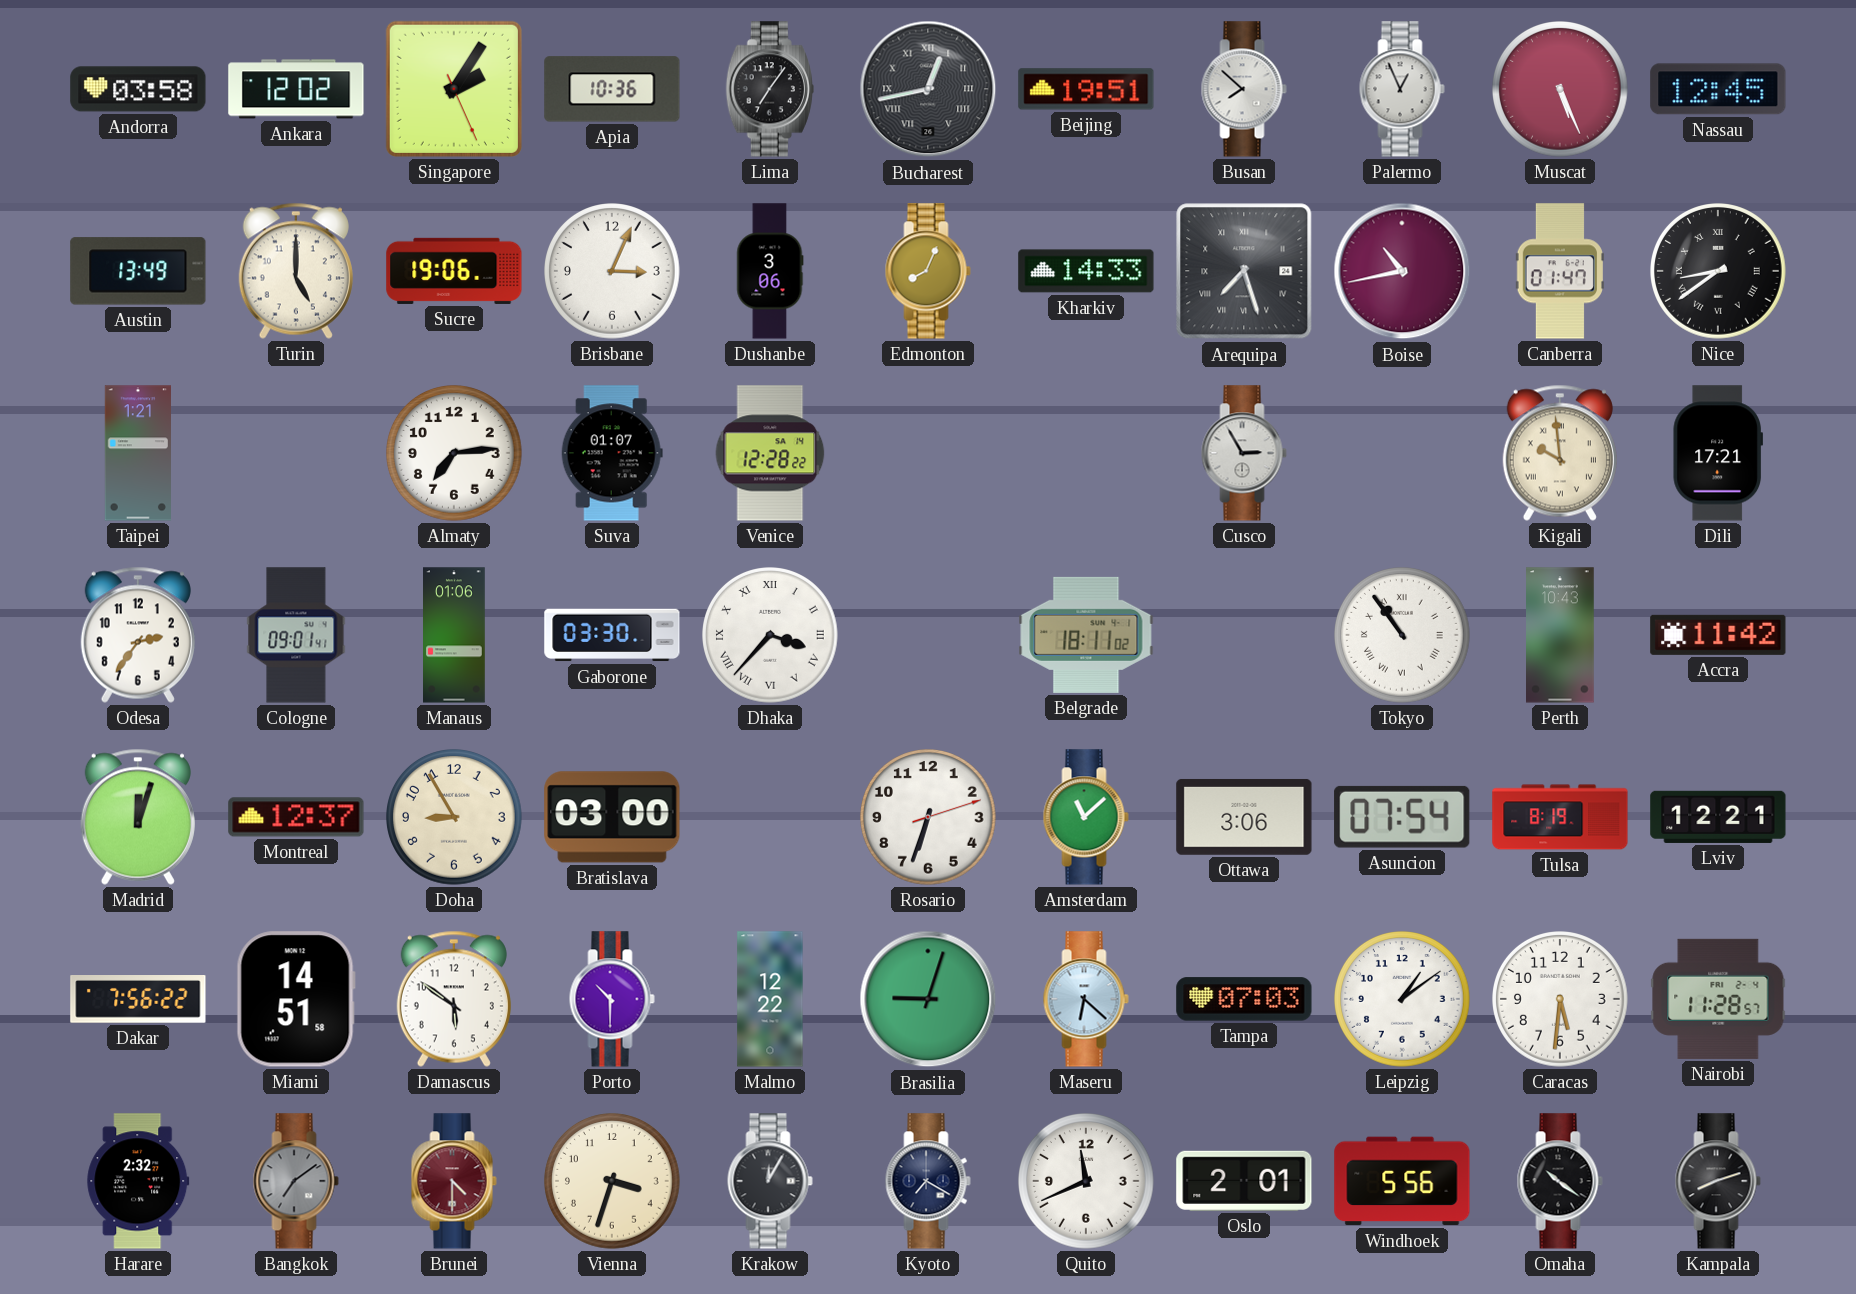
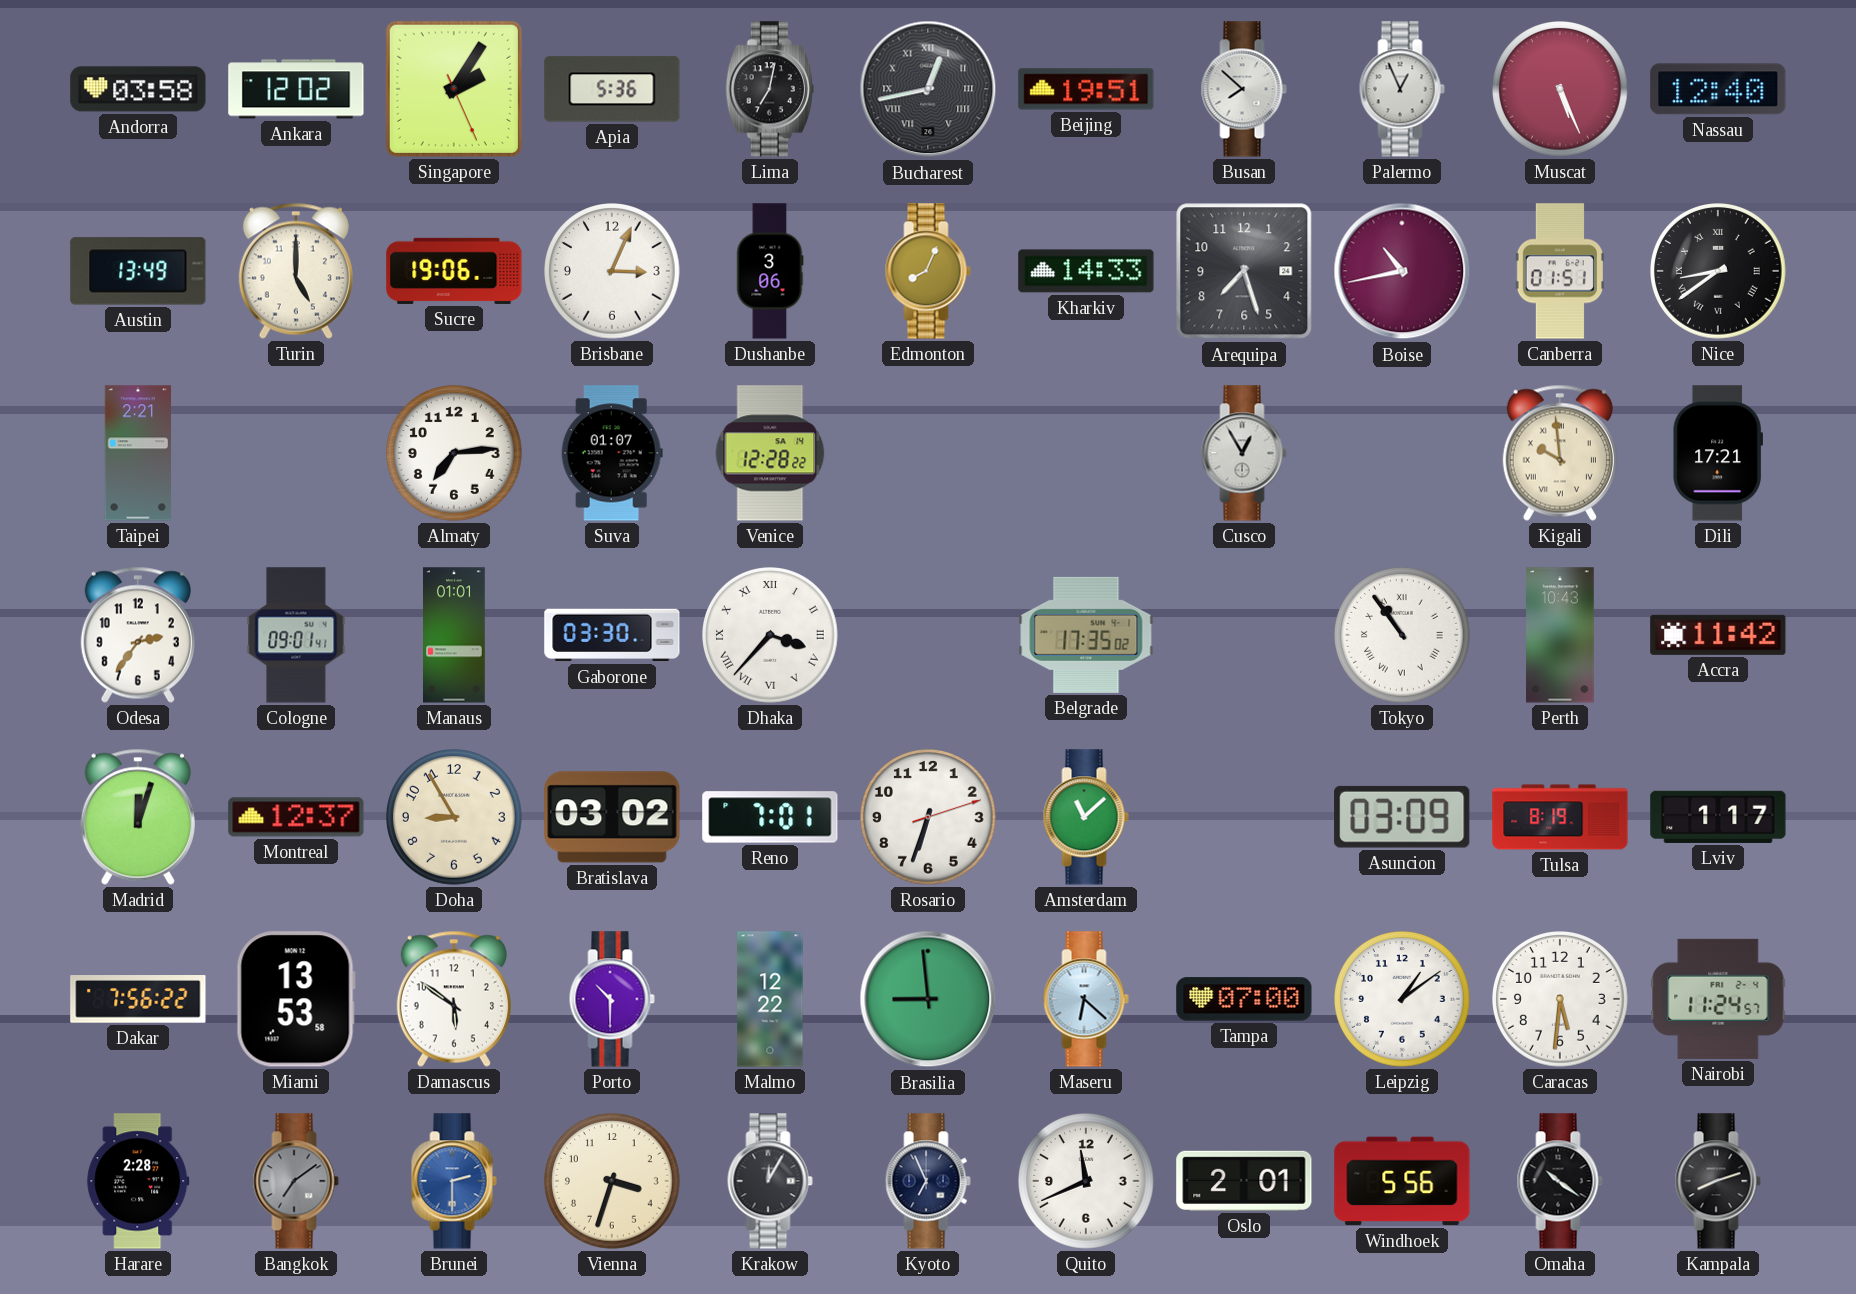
Apia: 10:36 -> 5:36
Lima: 7:06 -> 7:02
Nassau: 12:45 -> 12:40
Arequipa numerals: Roman -> Arabic
Canberra: 01:47 -> 01:51
Taipei: 1:21 -> 2:21
Cusco: 2:55 -> 12:55
Manaus: 01:06 -> 01:01
Belgrade: 18:11 -> 17:35
Bratislava: 03:00 -> 03:02
Reno: none -> 7:01
Ottawa: 3:06 -> none
Asuncion: 07:54 -> 03:09
Lviv: 12:21 -> 1:17
Miami: 14:51 -> 13:53
Brasilia: 9:03 -> 8:59
Tampa: 07:03 -> 07:00
Nairobi: 11:28 -> 11:24
Harare: 2:32 -> 2:28
Brunei: 4:30 -> 2:30
Brunei dial: burgundy -> blue
Kyoto: 7:20 -> 6:56
